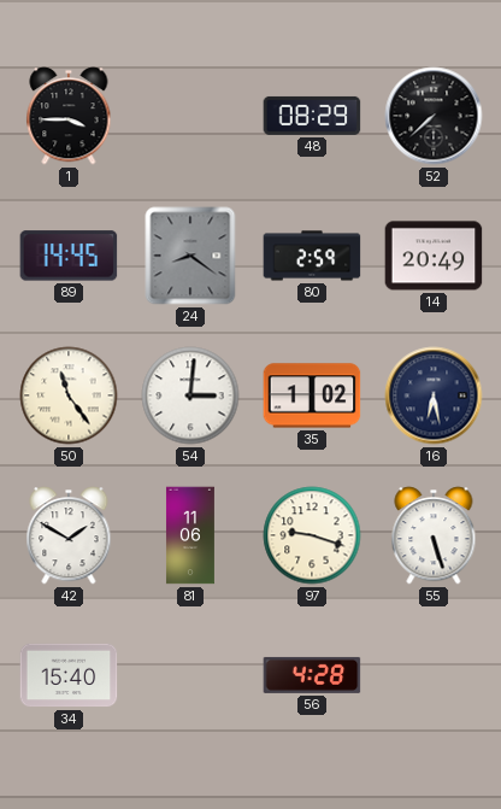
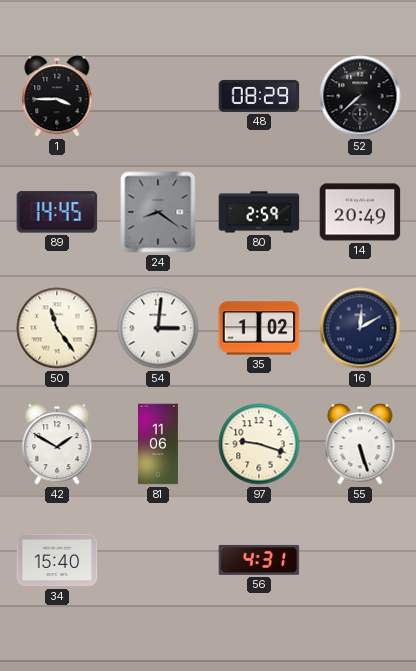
16: 6:28 -> 12:10
56: 4:28 -> 4:31
